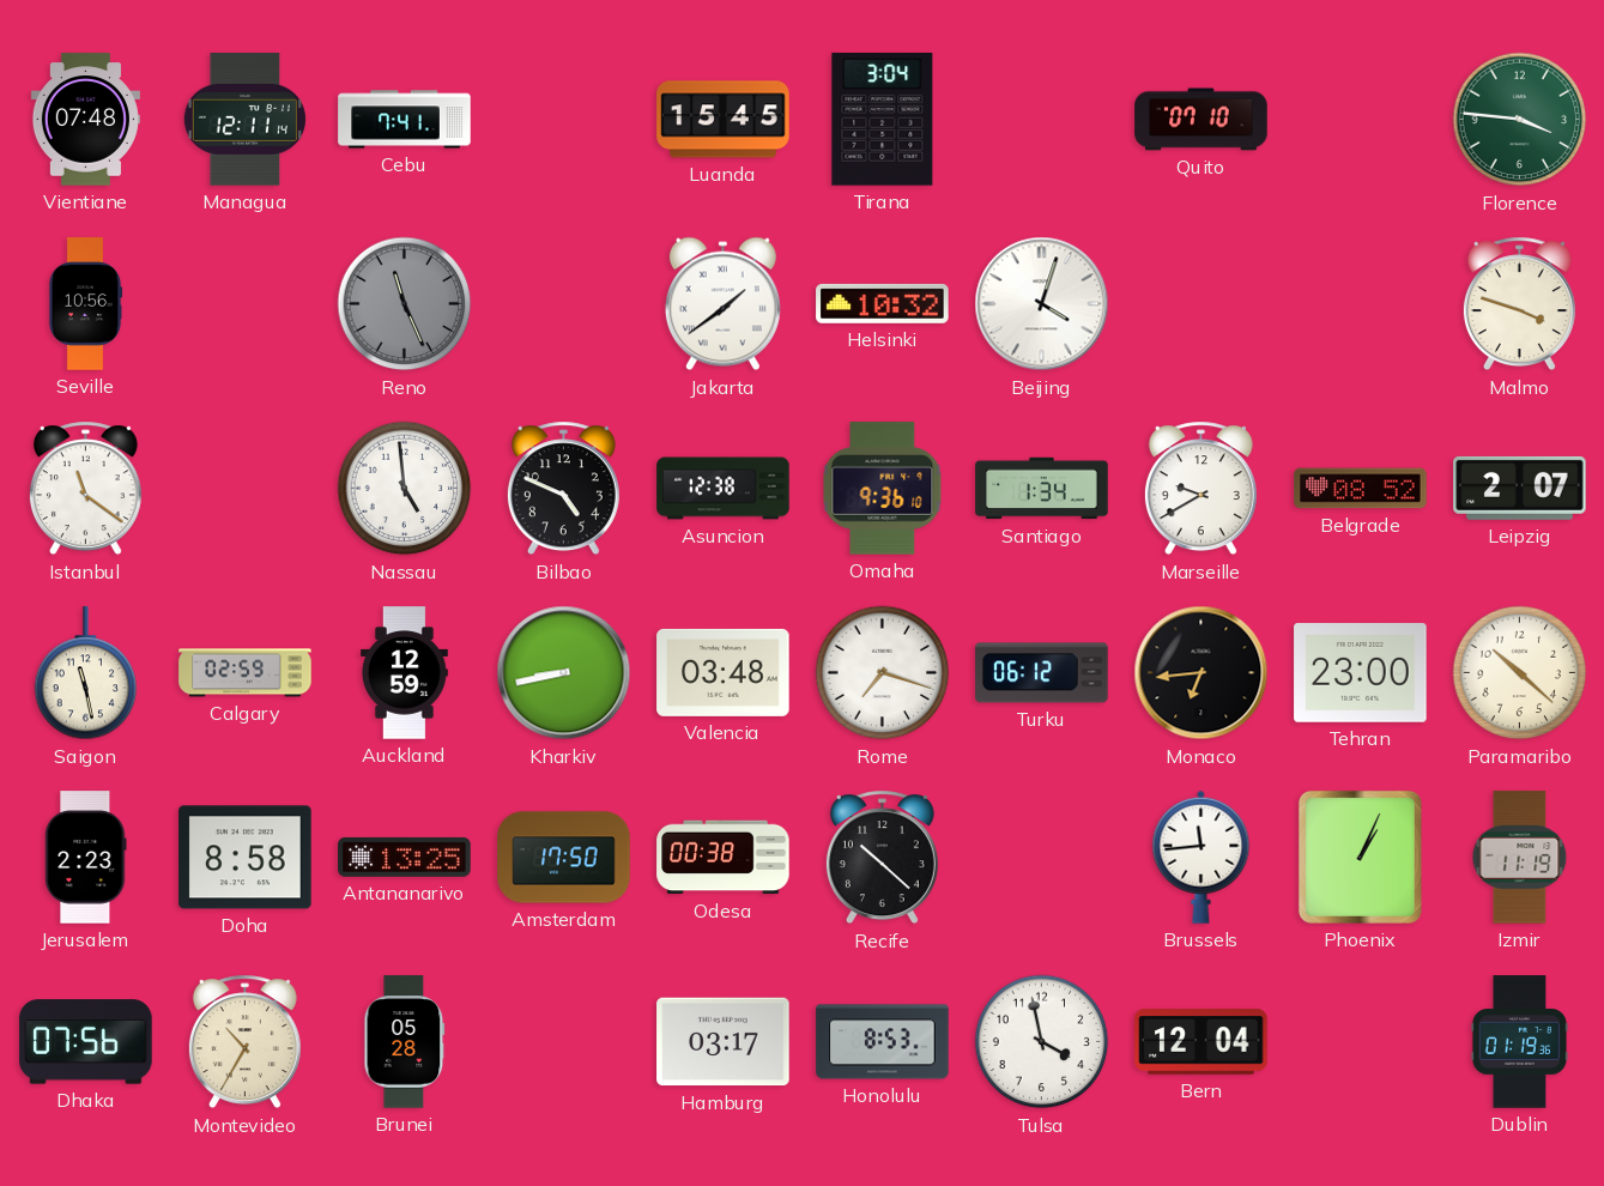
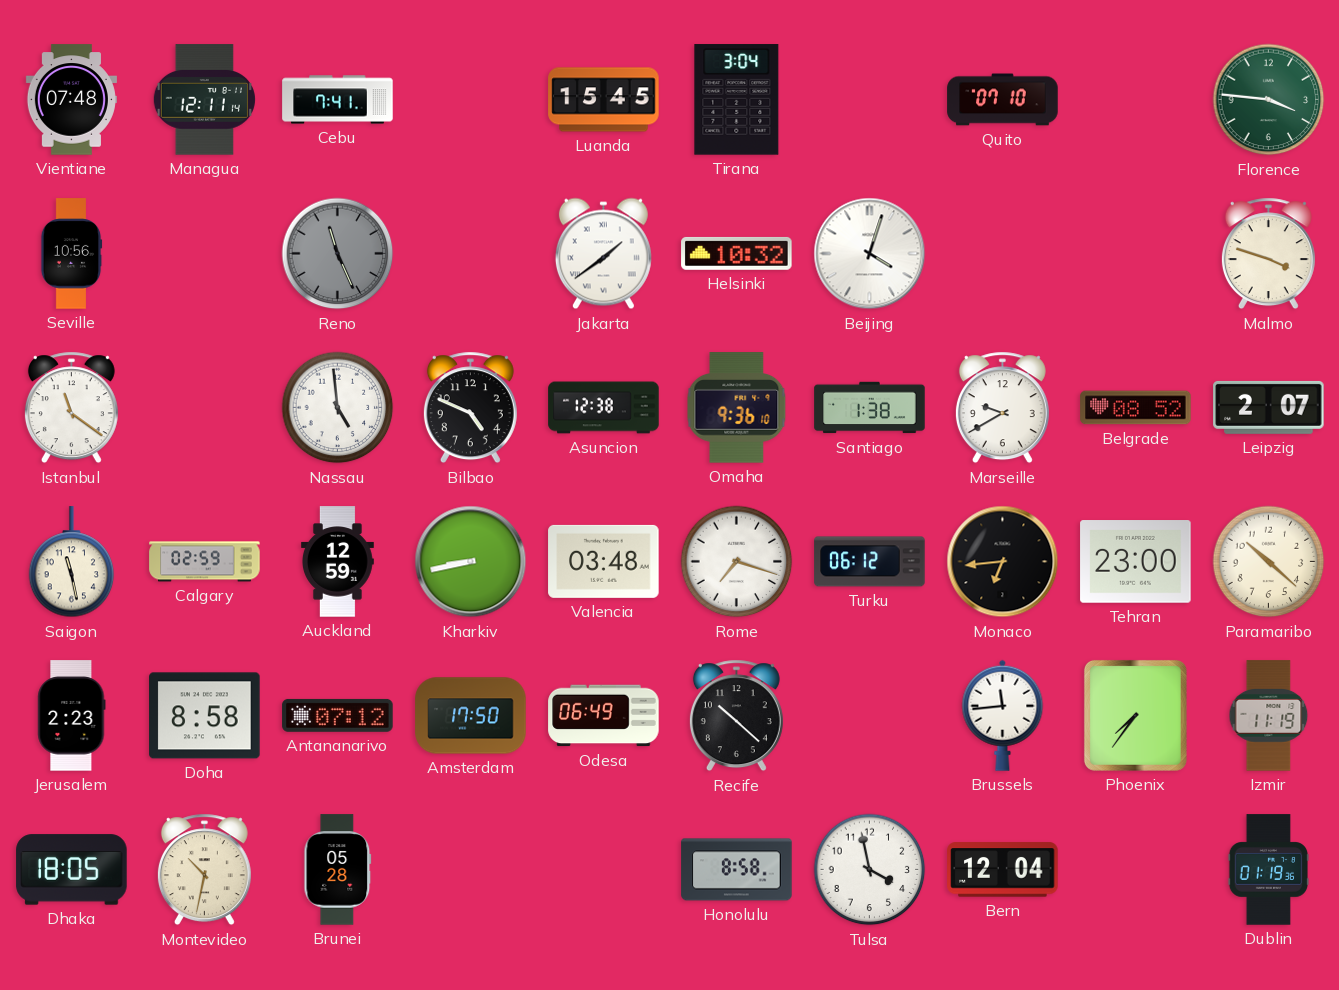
Santiago: 1:34 -> 1:38
Antananarivo: 13:25 -> 07:12
Odesa: 00:38 -> 06:49
Phoenix: 1:04 -> 7:36
Dhaka: 07:56 -> 18:05
Montevideo: 10:35 -> 10:32
Hamburg: 03:17 -> none
Honolulu: 8:53 -> 8:58
